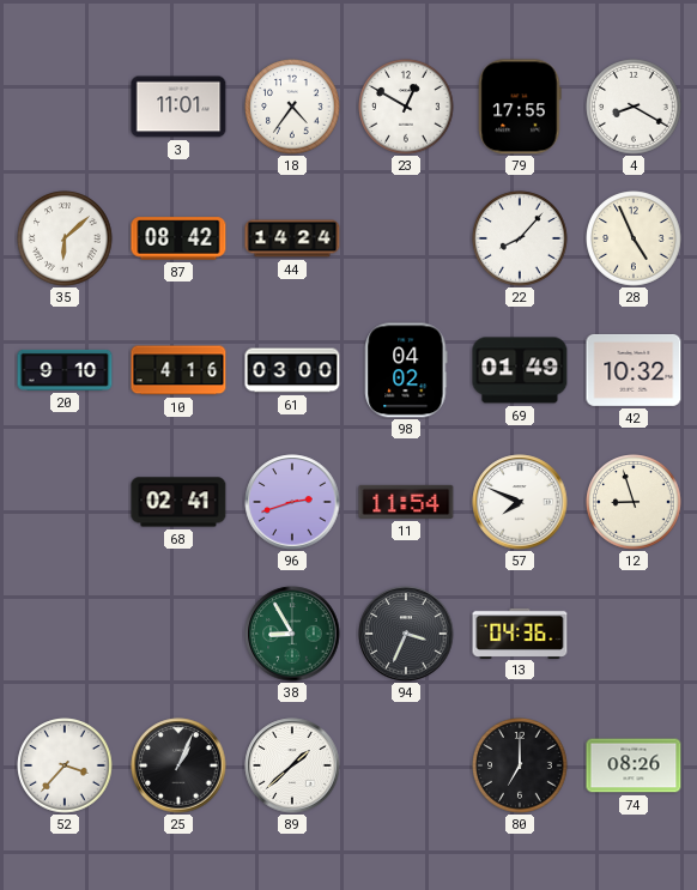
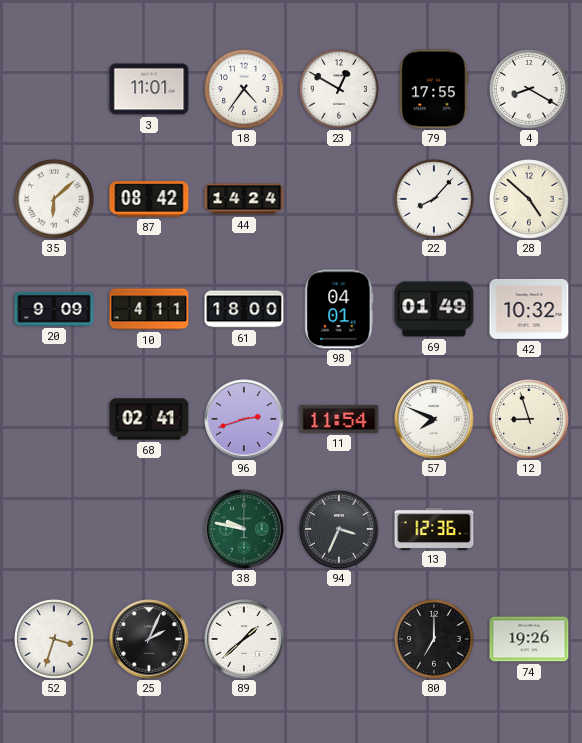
28: 4:56 -> 4:52
20: 9:10 -> 9:09
10: 4:16 -> 4:11
61: 03:00 -> 18:00
98: 04:02 -> 04:01
38: 8:55 -> 9:47
13: 04:36 -> 12:36
52: 3:37 -> 3:33
25: 1:04 -> 2:04
74: 08:26 -> 19:26
